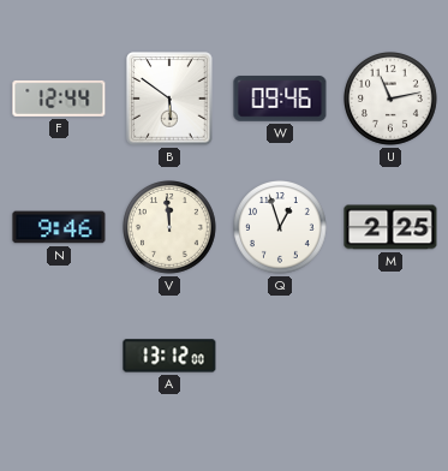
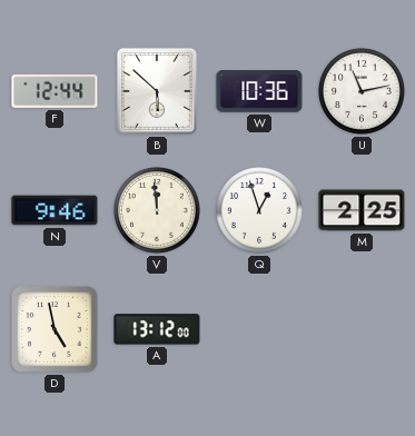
B: 5:51 -> 5:52
W: 09:46 -> 10:36
D: none -> 4:58
